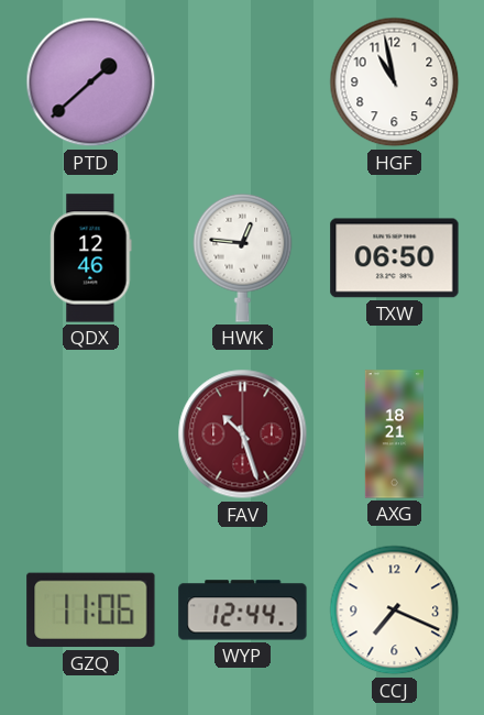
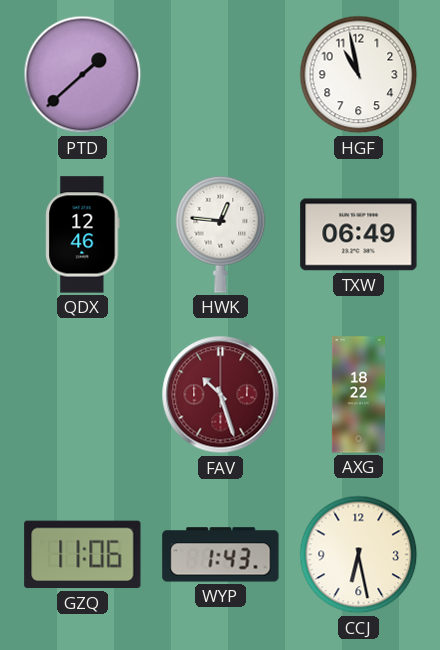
TXW: 06:50 -> 06:49
AXG: 18:21 -> 18:22
WYP: 12:44 -> 1:43
CCJ: 7:19 -> 6:28
